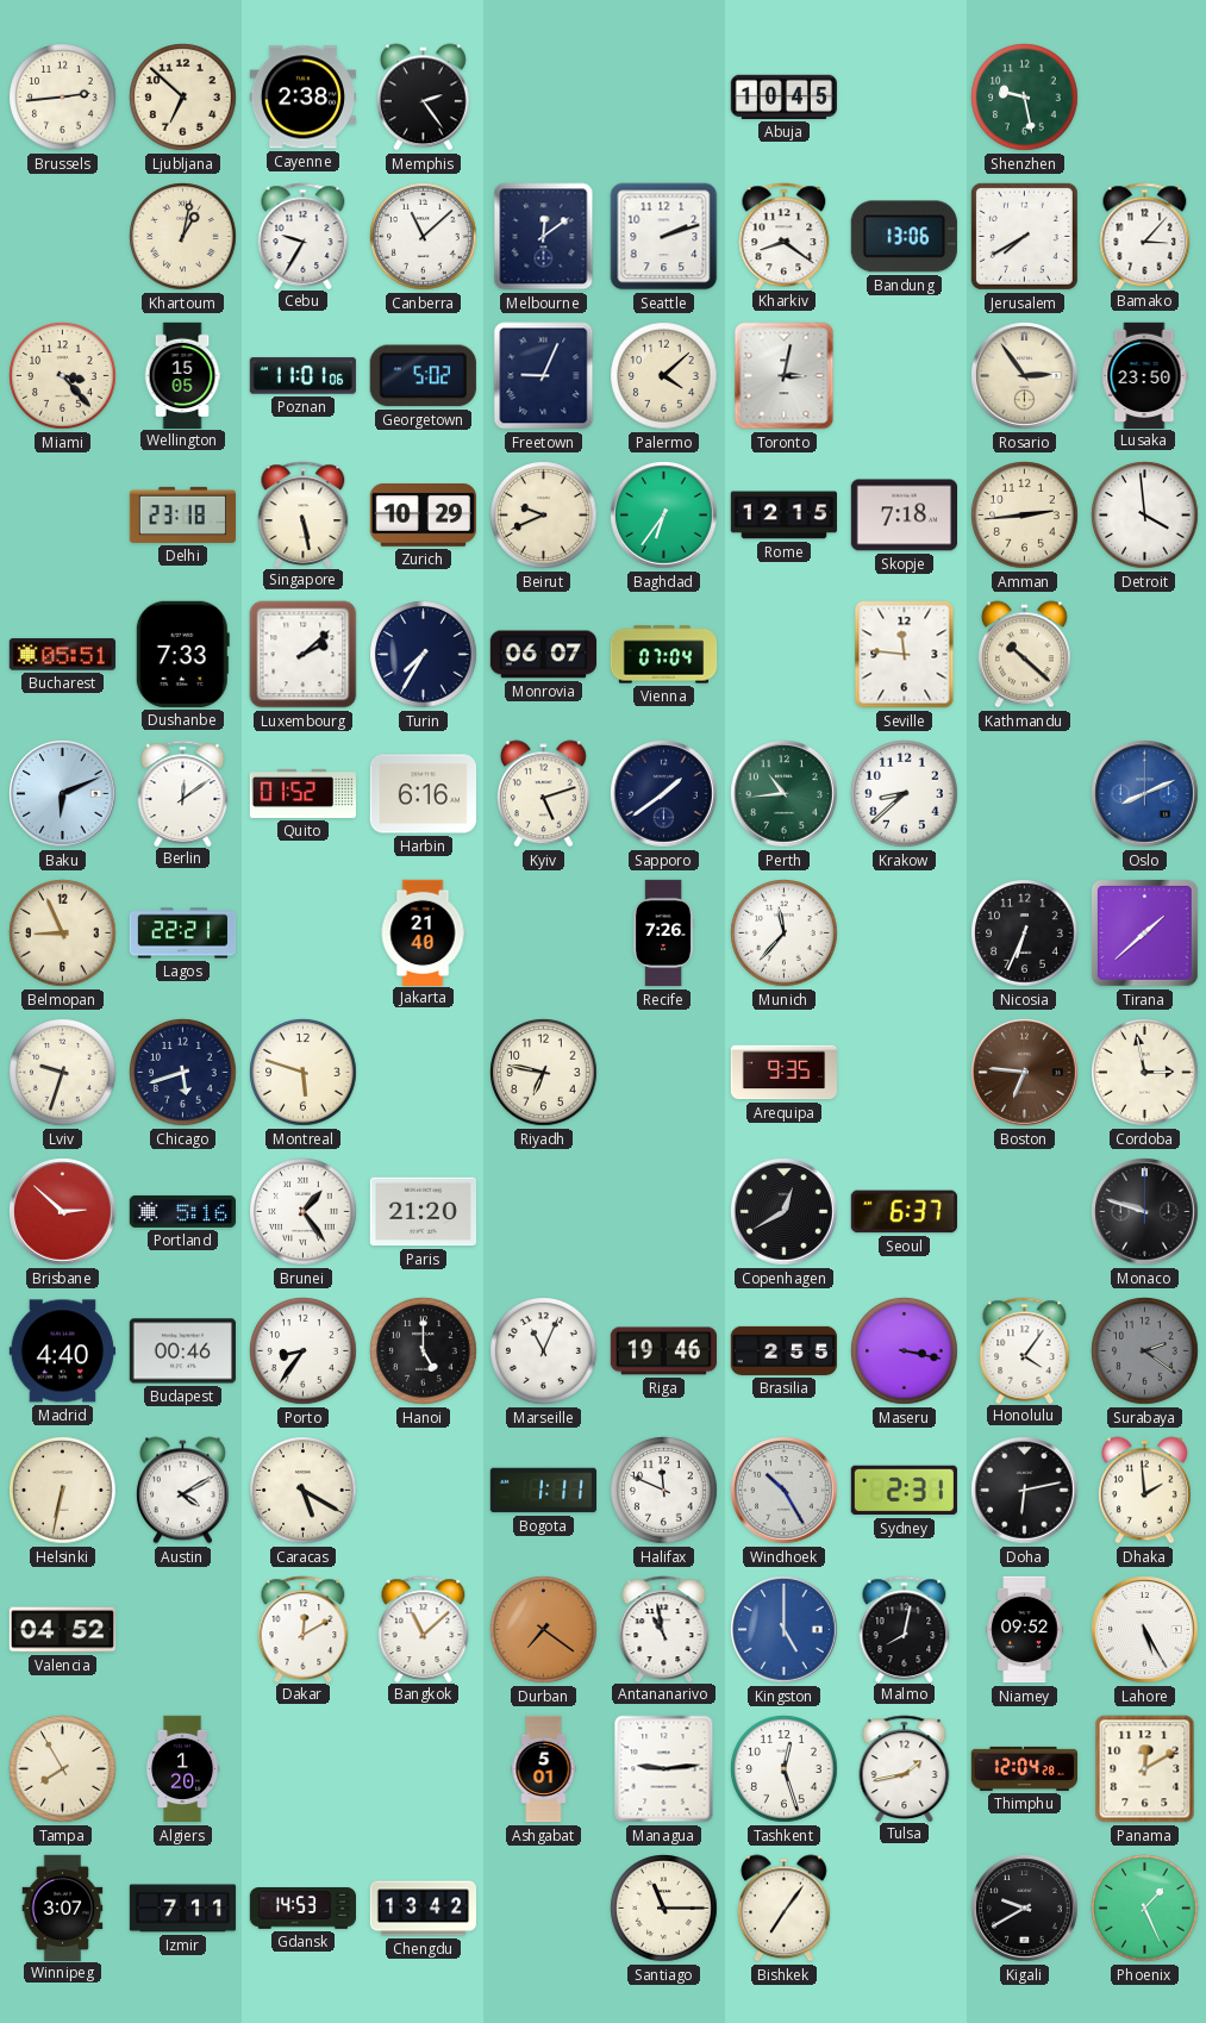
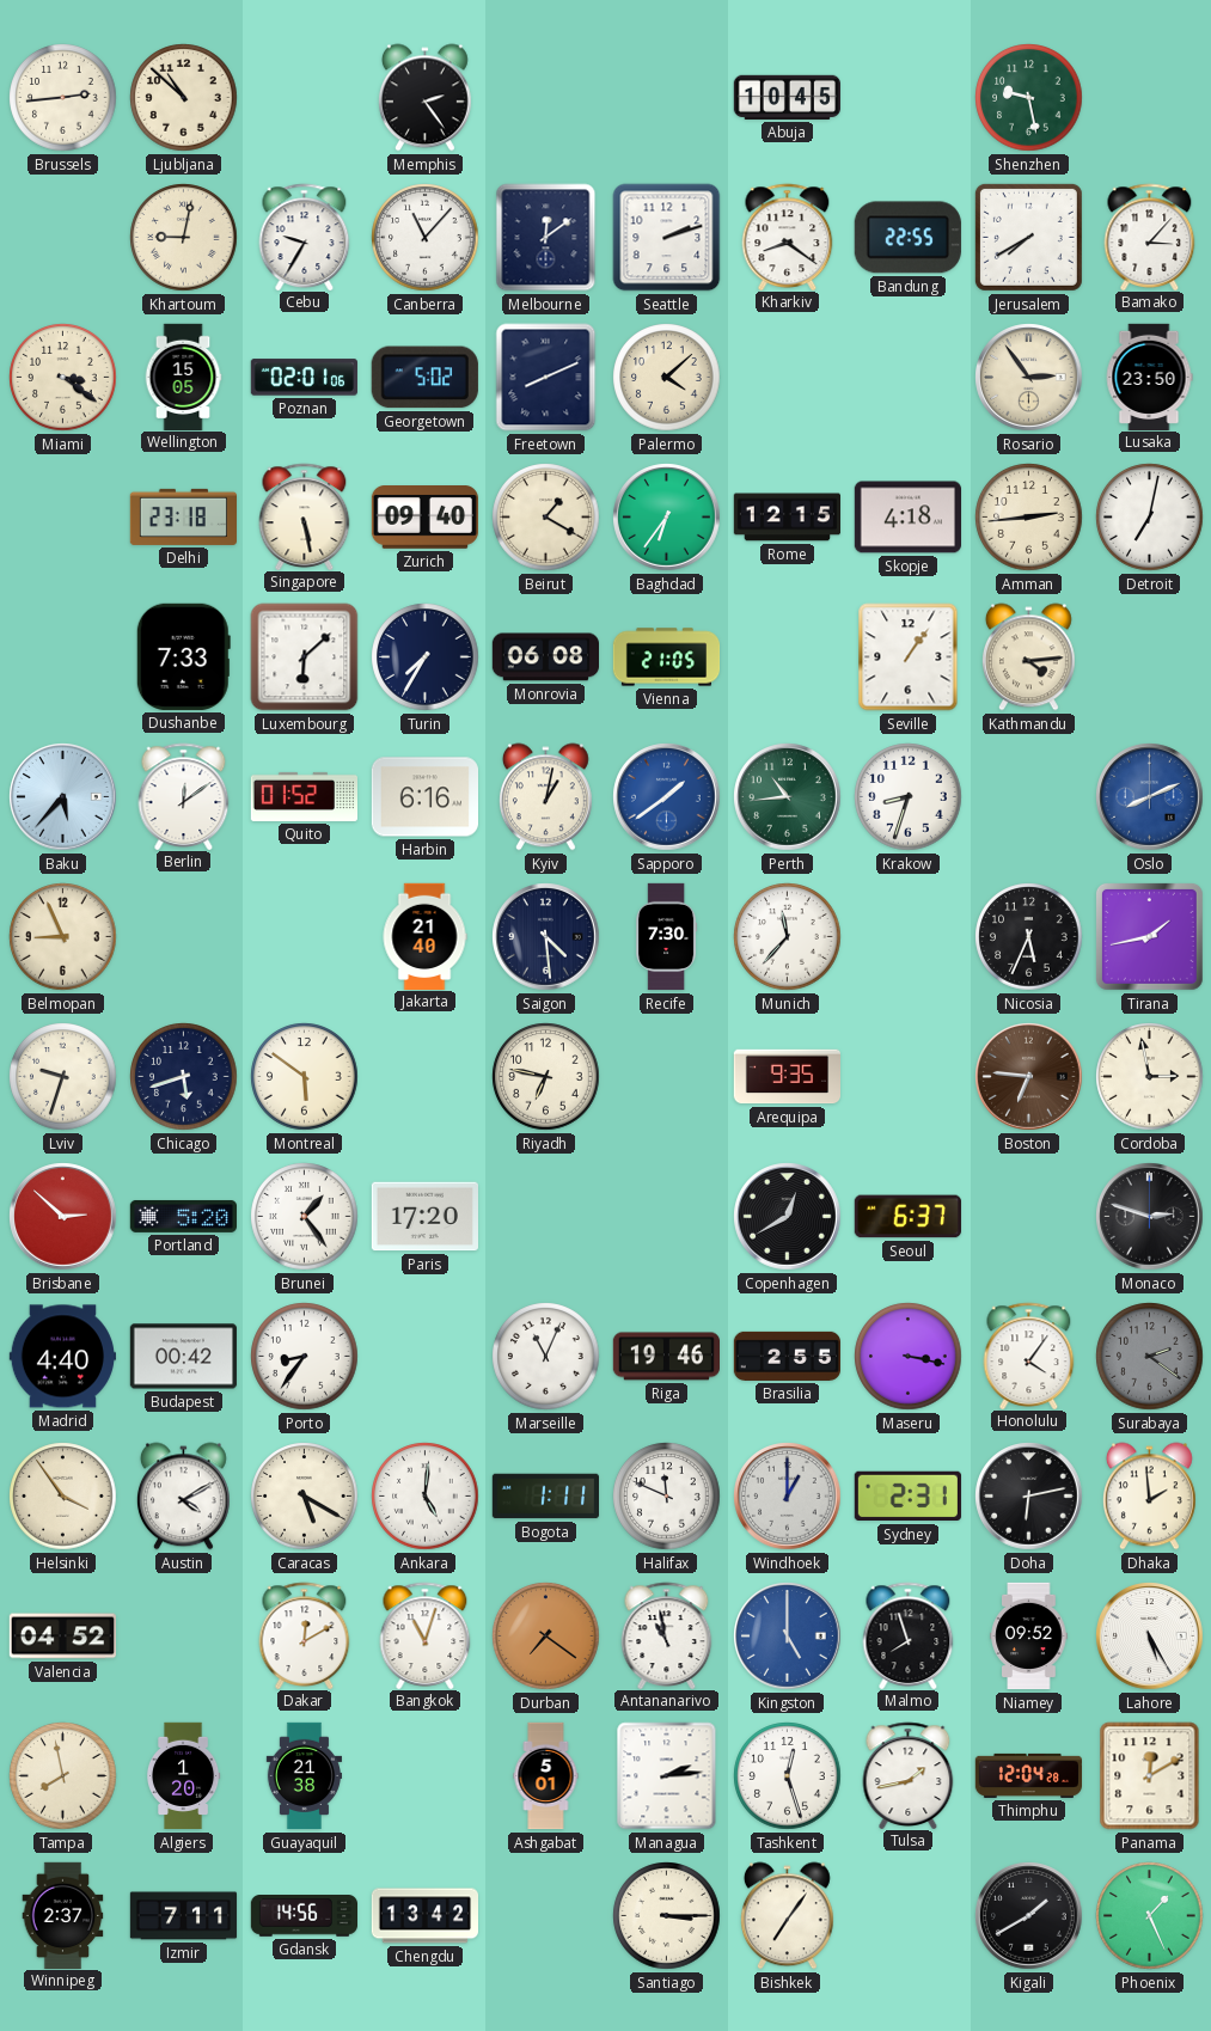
Ljubljana: 6:52 -> 10:52
Cayenne: 2:38 -> none
Khartoum: 1:02 -> 9:02
Canberra: 11:08 -> 11:07
Bandung: 13:06 -> 22:55
Miami: 3:23 -> 3:21
Poznan: 11:01 -> 02:01
Freetown: 9:04 -> 8:11
Toronto: 3:02 -> none
Zurich: 10:29 -> 09:40
Beirut: 9:41 -> 1:20
Skopje: 7:18 -> 4:18
Detroit: 3:59 -> 7:02
Bucharest: 05:51 -> none
Luxembourg: 2:08 -> 6:08
Monrovia: 06:07 -> 06:08
Vienna: 07:04 -> 21:05
Seville: 11:46 -> 1:06
Kathmandu: 10:22 -> 4:14
Baku: 6:11 -> 5:37
Kyiv: 5:12 -> 1:02
Sapporo dial: navy -> blue
Krakow: 8:38 -> 8:33
Lagos: 22:21 -> none
Saigon: none -> 4:29
Recife: 7:26 -> 7:30
Nicosia: 6:34 -> 5:34
Tirana: 1:38 -> 1:43
Montreal: 5:48 -> 5:51
Portland: 5:16 -> 5:20
Paris: 21:20 -> 17:20
Monaco: 9:48 -> 2:48
Budapest: 00:46 -> 00:42
Hanoi: 5:00 -> none
Helsinki: 6:32 -> 3:54
Ankara: none -> 5:01
Windhoek: 10:25 -> 1:00
Bangkok: 11:08 -> 11:03
Malmo: 8:02 -> 7:57
Tampa: 7:55 -> 7:58
Guayaquil: none -> 21:38
Managua: 9:14 -> 2:14
Winnipeg: 3:07 -> 2:37
Gdansk: 14:53 -> 14:56
Santiago: 11:15 -> 3:15
Kigali: 9:40 -> 1:40
